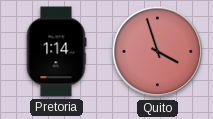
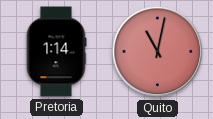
Quito: 3:57 -> 11:02
